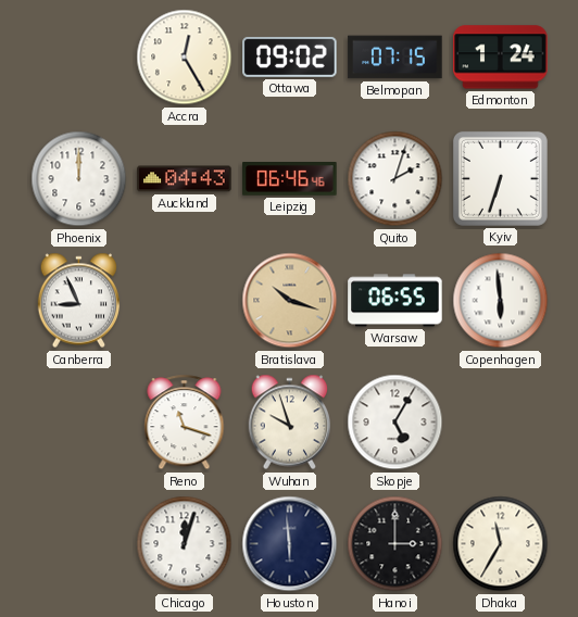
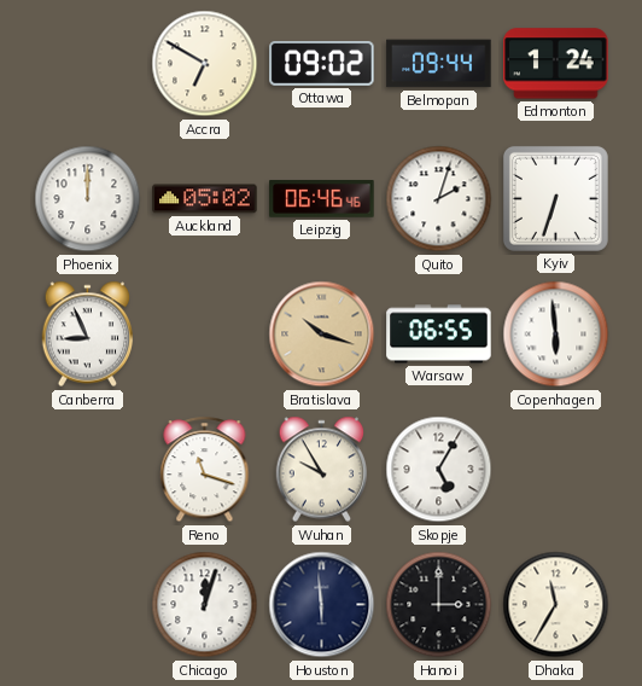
Accra: 12:25 -> 6:50
Belmopan: 07:15 -> 09:44
Auckland: 04:43 -> 05:02
Wuhan: 9:57 -> 9:55
